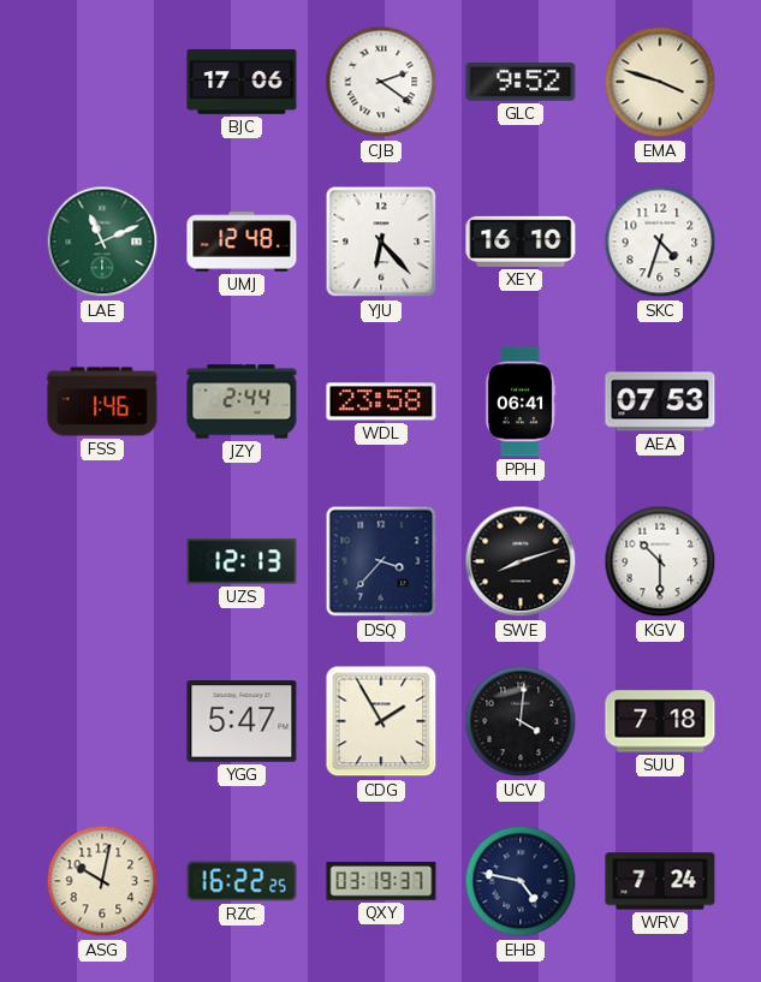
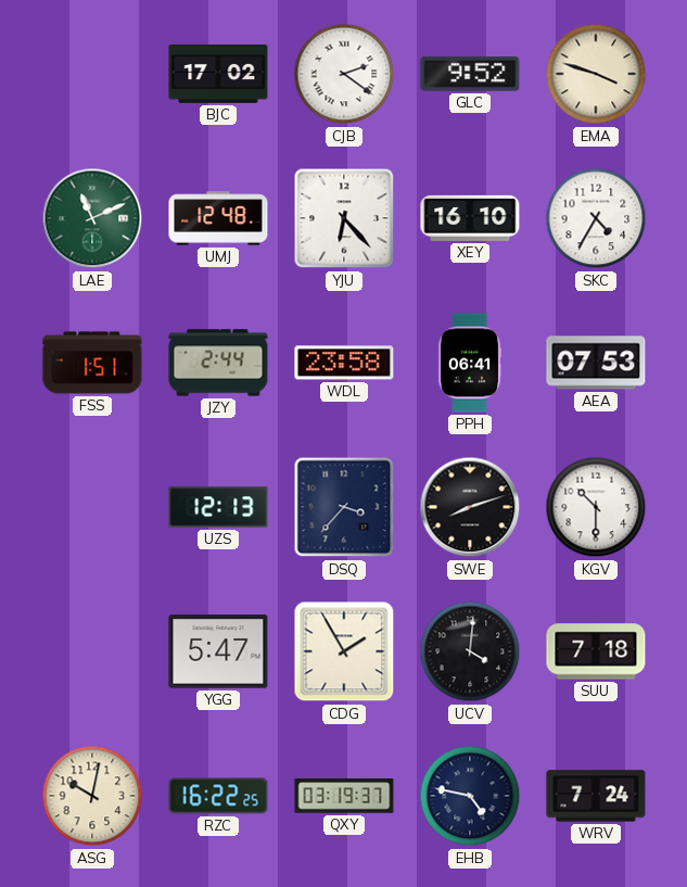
BJC: 17:06 -> 17:02
SKC: 4:33 -> 4:35
FSS: 1:46 -> 1:51
